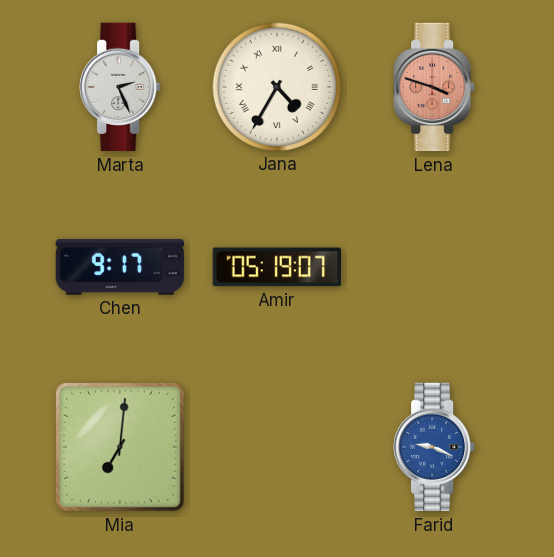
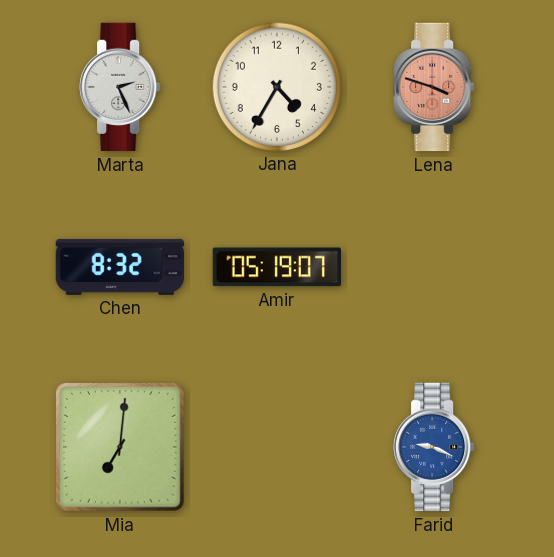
Jana numerals: Roman -> Arabic
Chen: 9:17 -> 8:32
